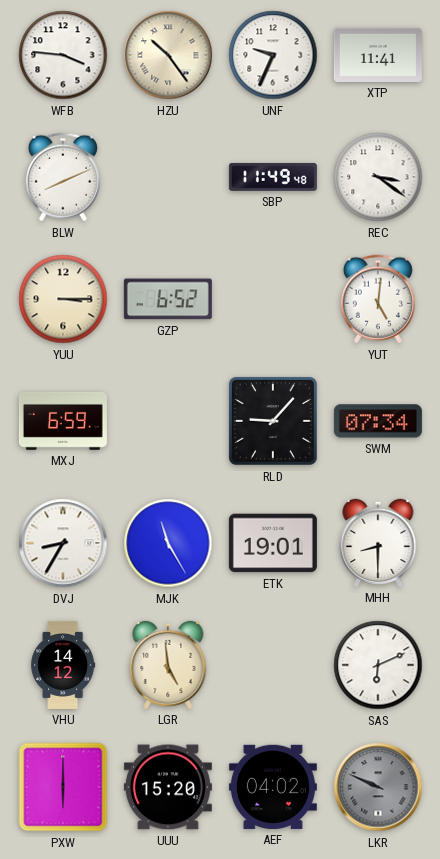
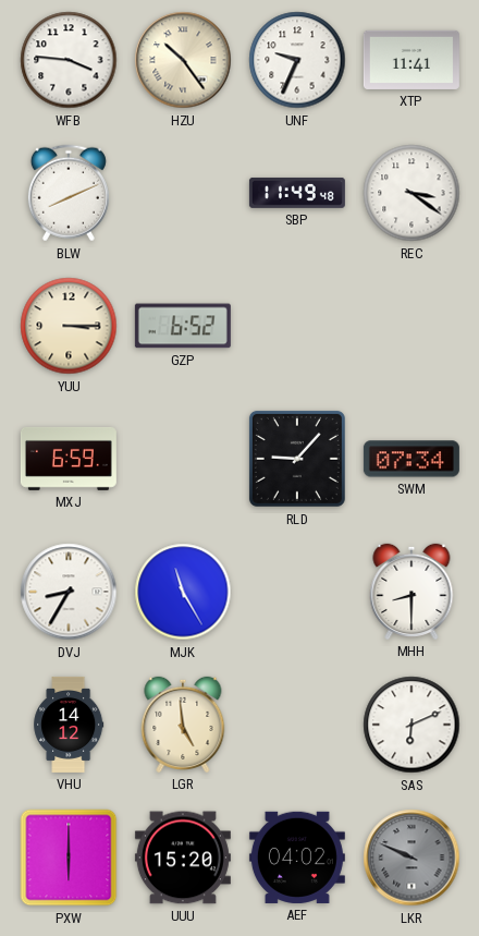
YUT: 5:01 -> none
ETK: 19:01 -> none
